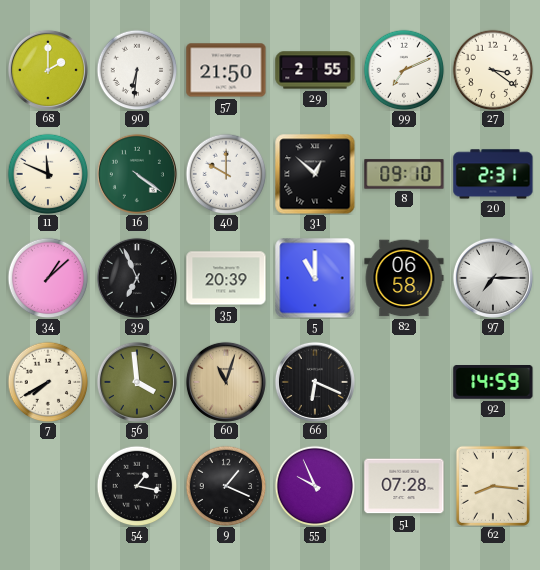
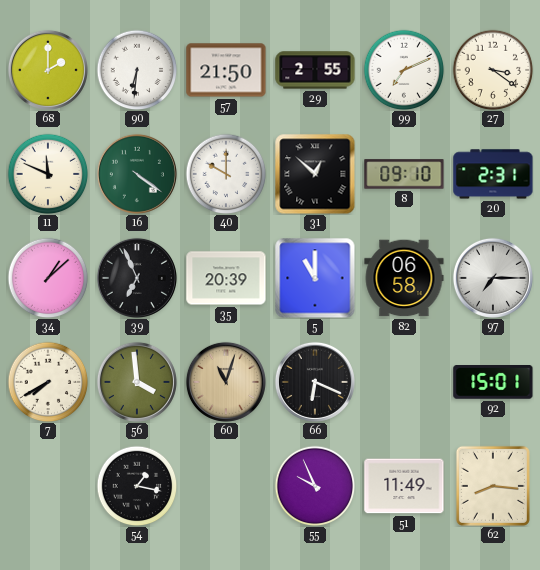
92: 14:59 -> 15:01
9: 1:19 -> none
51: 07:28 -> 11:49
